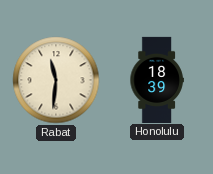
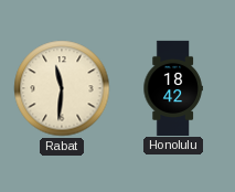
Honolulu: 18:39 -> 18:42
